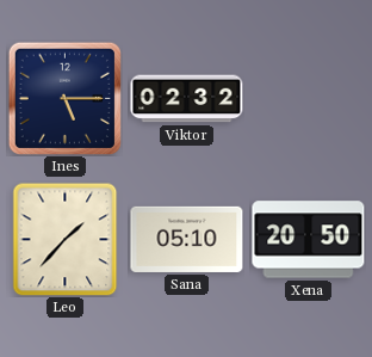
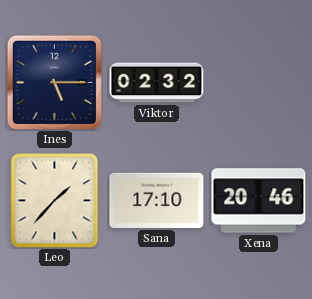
Sana: 05:10 -> 17:10
Xena: 20:50 -> 20:46
